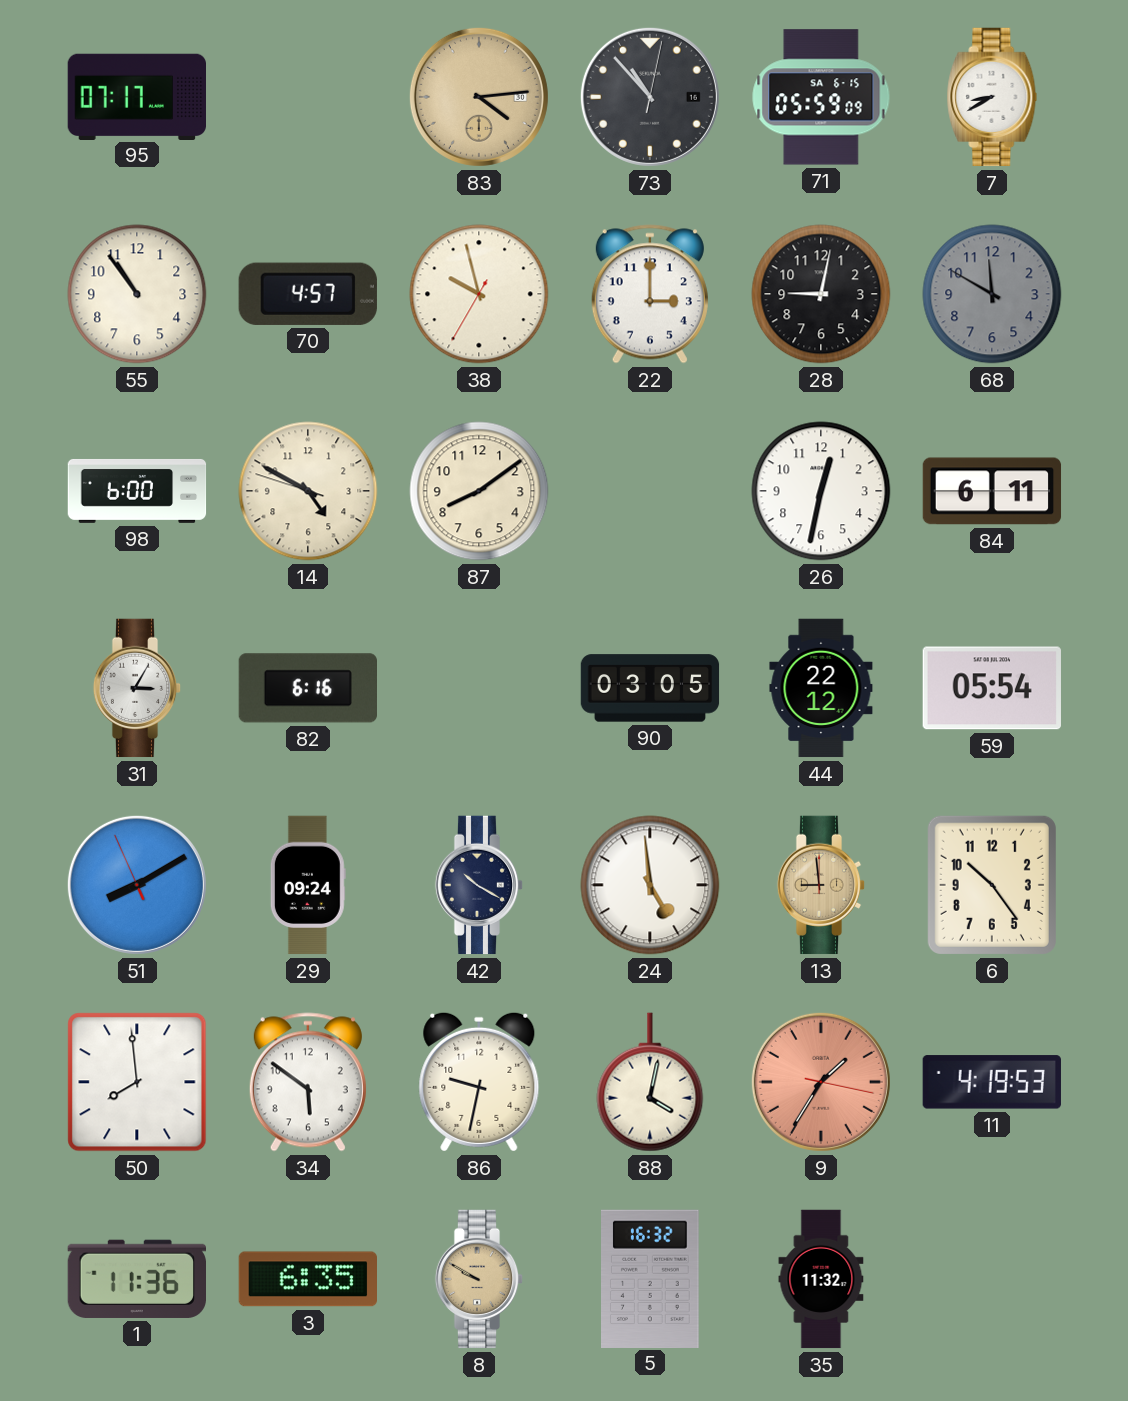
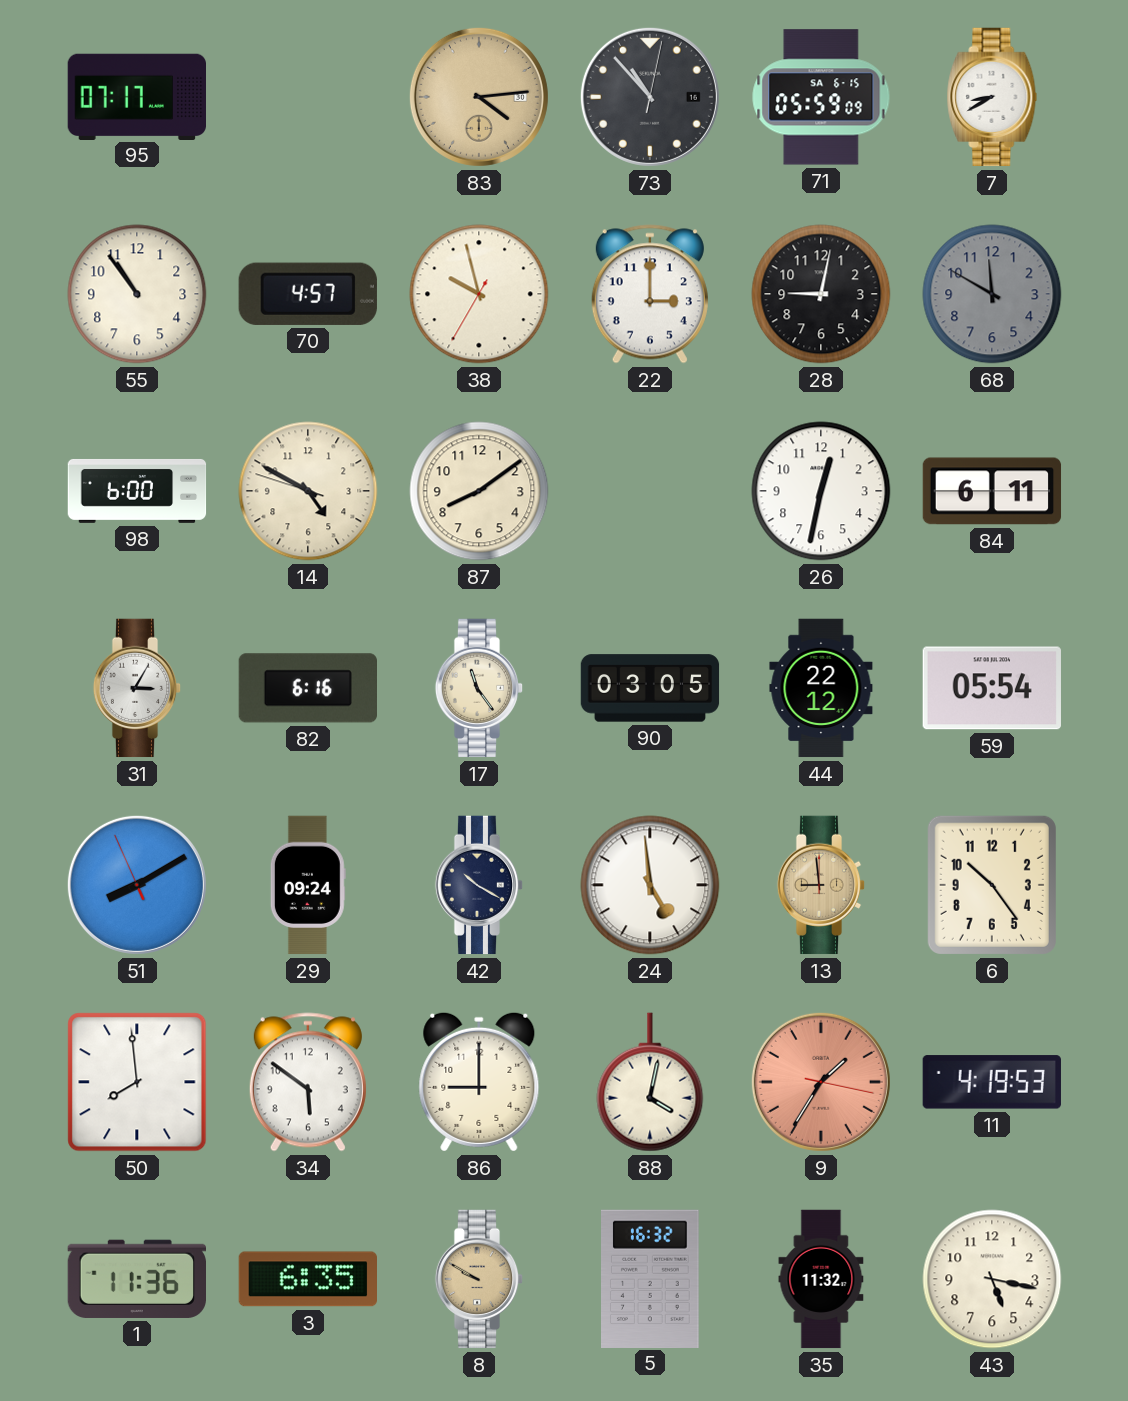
17: none -> 11:24
86: 9:32 -> 9:00
43: none -> 5:17
